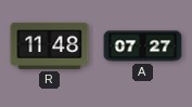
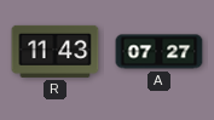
R: 11:48 -> 11:43
